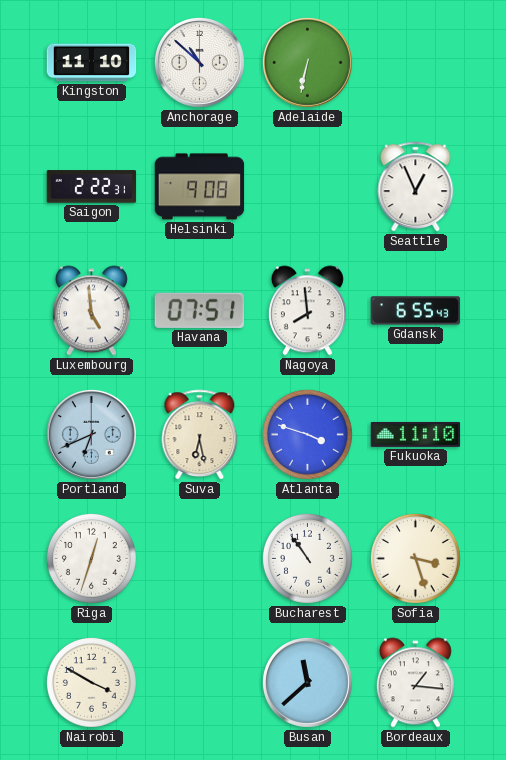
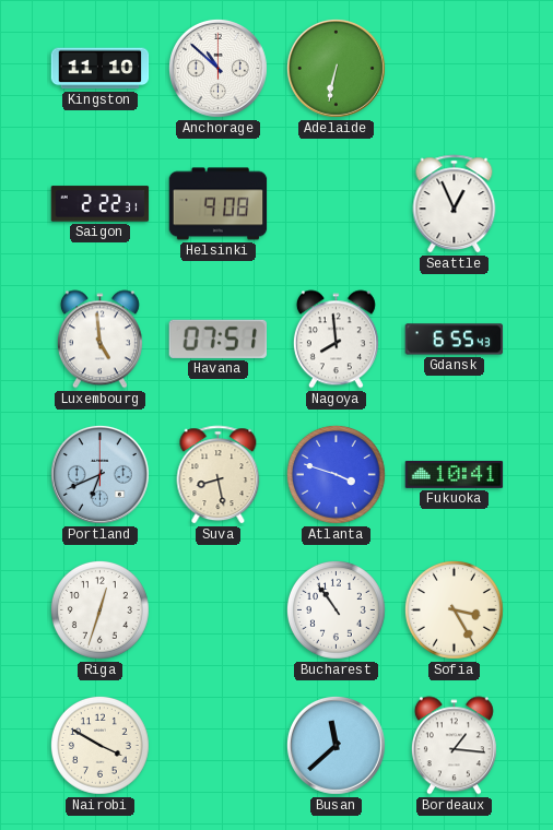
Suva: 6:28 -> 8:28
Fukuoka: 11:10 -> 10:41
Sofia: 3:27 -> 3:25
